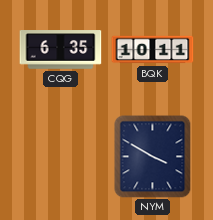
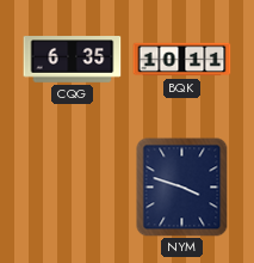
NYM: 3:50 -> 3:48
